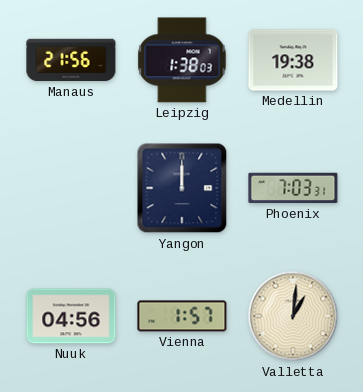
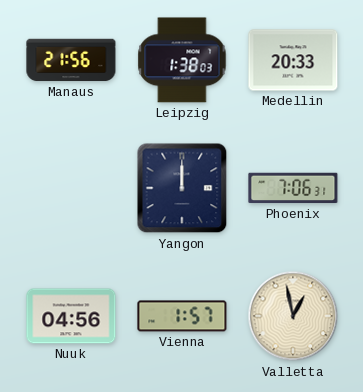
Medellin: 19:38 -> 20:33
Phoenix: 7:03 -> 7:06
Valletta: 1:01 -> 12:58
